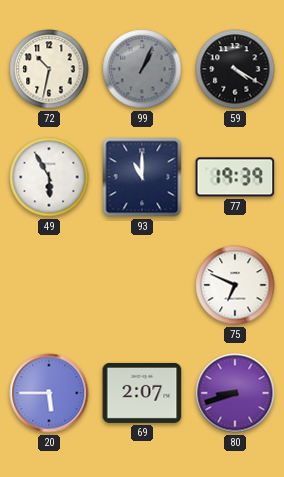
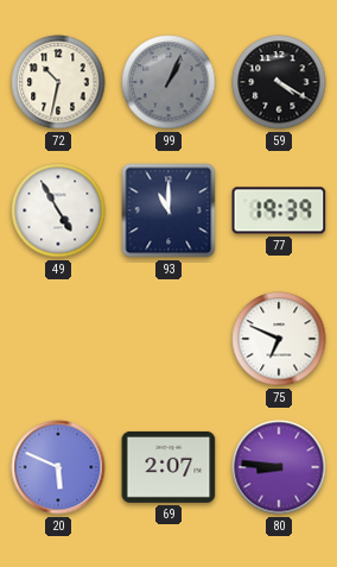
49: 5:55 -> 4:55
20: 5:45 -> 5:49
80: 8:42 -> 8:46
